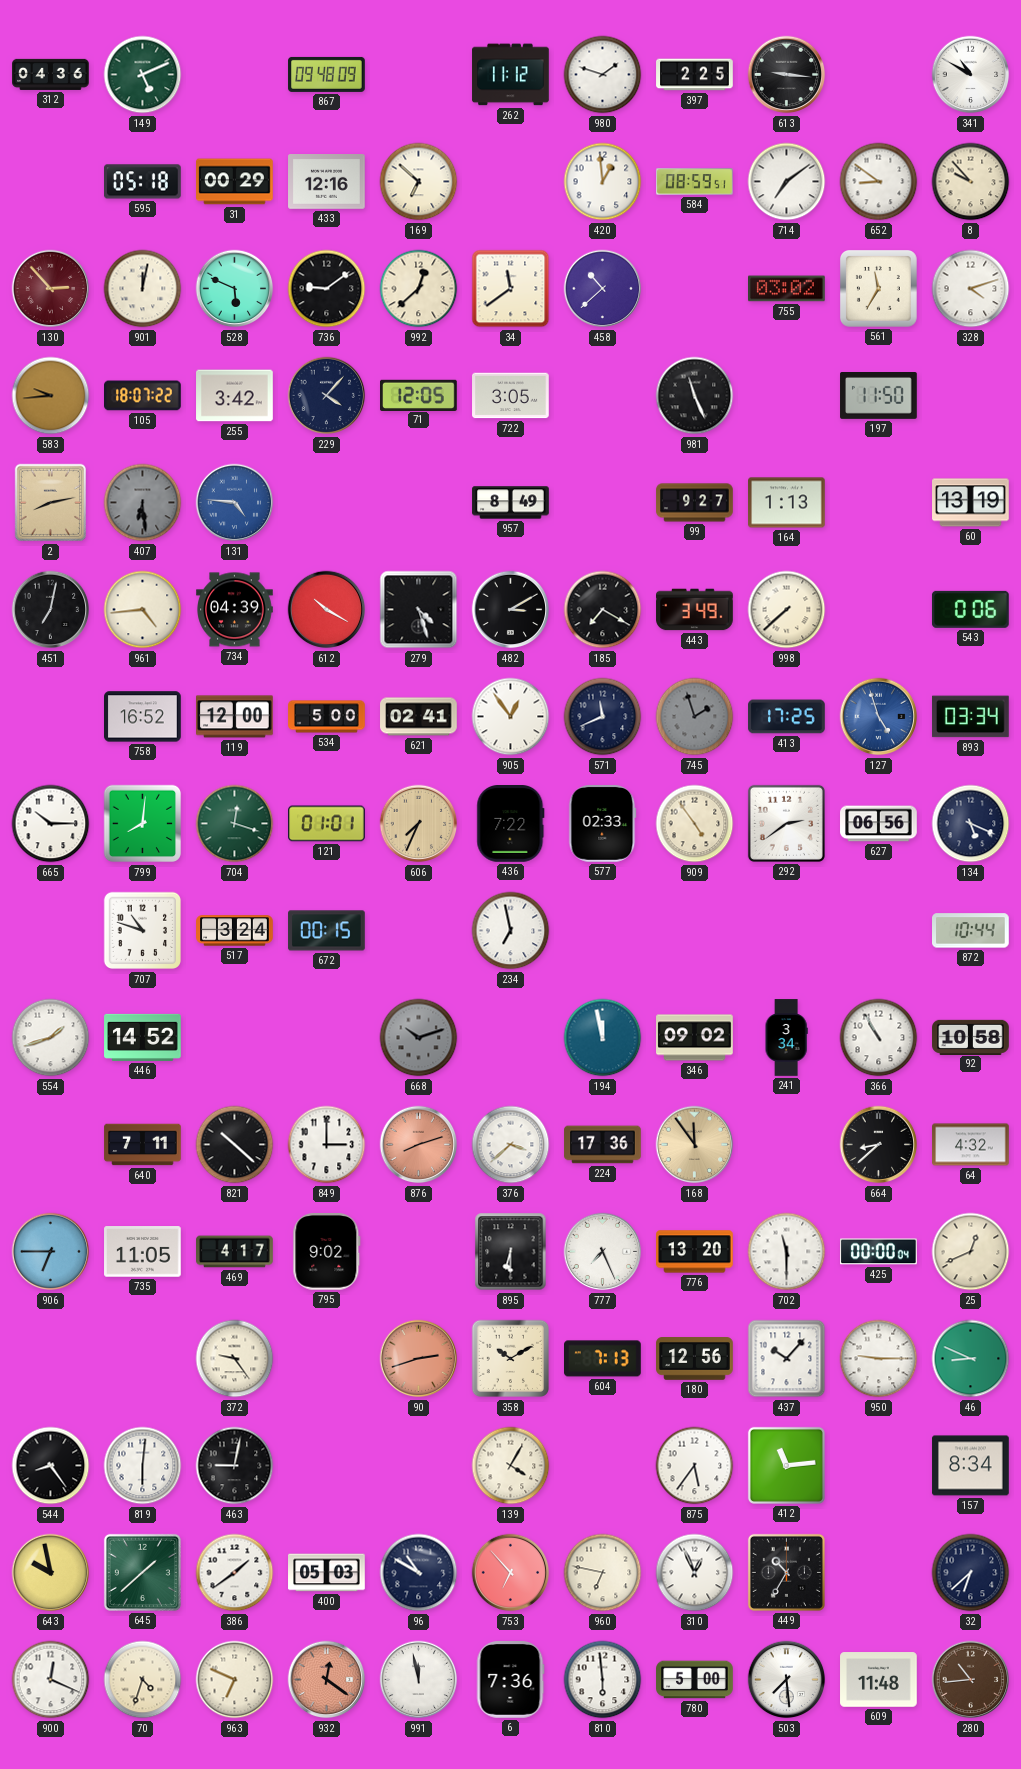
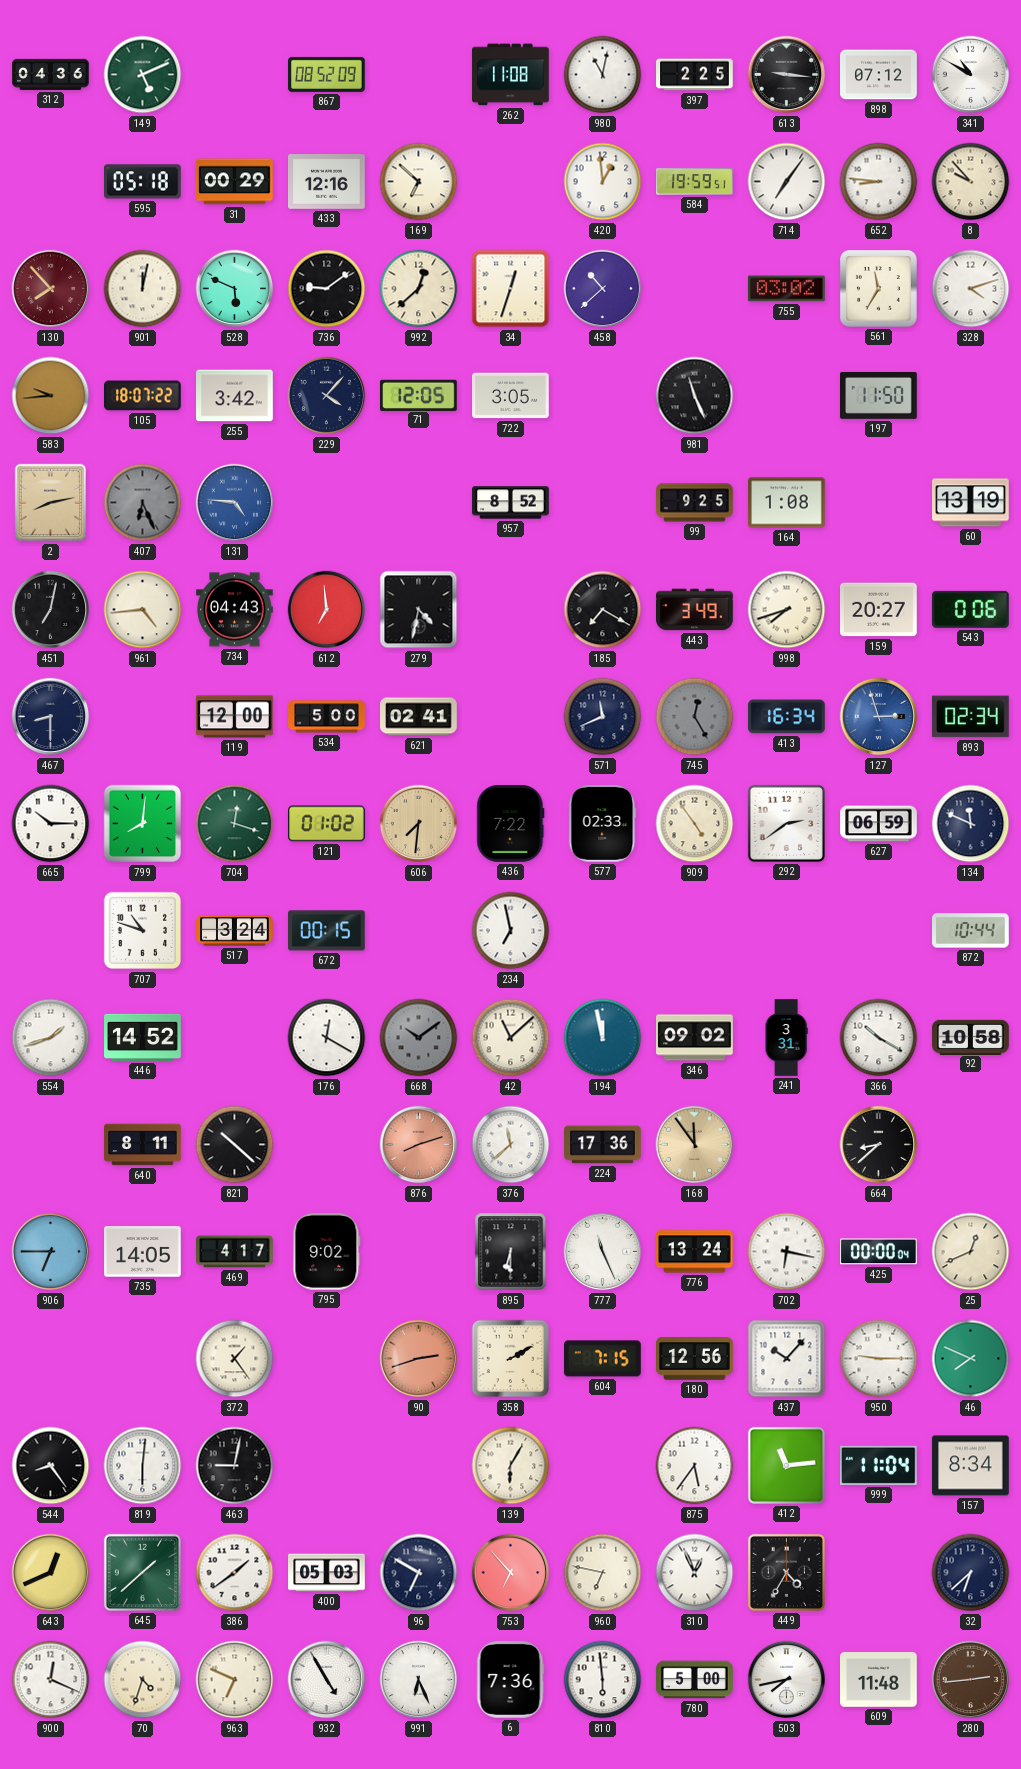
867: 09:48 -> 08:52
262: 11:12 -> 11:08
980: 1:48 -> 11:02
898: none -> 07:12
584: 08:59 -> 19:59
714: 7:09 -> 7:06
652: 8:51 -> 8:46
130: 2:53 -> 7:53
34: 11:39 -> 12:33
407: 6:29 -> 6:26
957: 8:49 -> 8:52
99: 9:27 -> 9:25
164: 1:13 -> 1:08
734: 04:39 -> 04:43
612: 10:20 -> 6:59
279: 4:27 -> 4:32
482: 3:10 -> none
998: 7:38 -> 7:42
159: none -> 20:27
467: none -> 8:30
758: 16:52 -> none
905: 12:54 -> none
745: 1:57 -> 12:25
413: 17:25 -> 16:34
127: 4:57 -> 2:57
893: 03:34 -> 02:34
121: 01:01 -> 01:02
606: 7:34 -> 7:31
627: 06:56 -> 06:59
134: 5:19 -> 11:49
176: none -> 12:20
668: 10:12 -> 10:09
42: none -> 11:08
241: 3:34 -> 3:31
366: 10:55 -> 10:20
640: 7:11 -> 8:11
849: 3:00 -> none
376: 3:38 -> 11:38
64: 4:32 -> none
735: 11:05 -> 14:05
777: 7:26 -> 11:26
776: 13:20 -> 13:24
702: 11:30 -> 6:17
372: 9:24 -> 1:24
358: 10:10 -> 2:10
604: 7:13 -> 7:15
46: 8:49 -> 7:49
139: 4:05 -> 6:05
999: none -> 11:04
643: 9:58 -> 12:41
96: 10:50 -> 6:50
449: 10:35 -> 4:35
932: 12:21 -> 4:55
932 dial: salmon -> white
991: 11:58 -> 6:26
503: 7:29 -> 7:43
280: 10:44 -> 2:44
